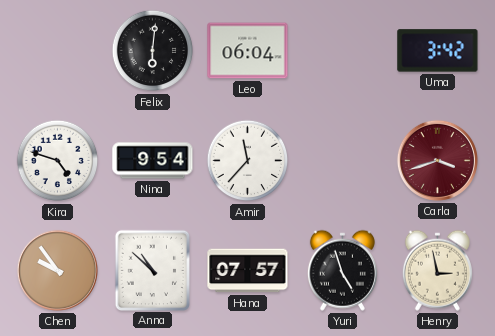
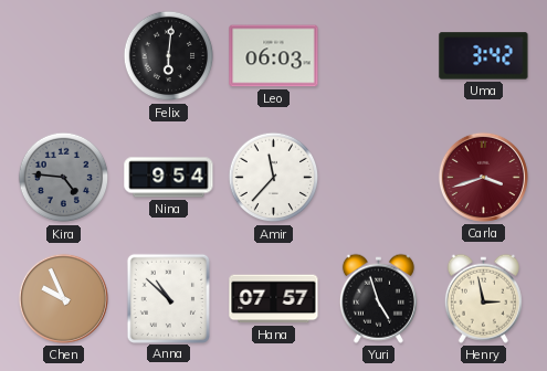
Leo: 06:04 -> 06:03
Kira: 4:48 -> 4:46
Kira dial: white -> grey
Chen: 9:54 -> 9:56
